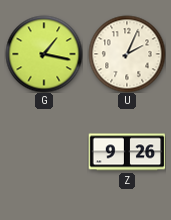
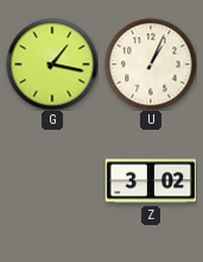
U: 2:04 -> 1:04
Z: 9:26 -> 3:02
